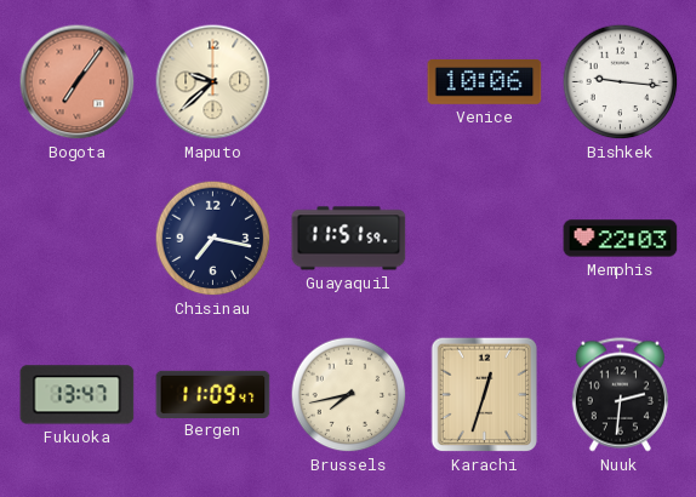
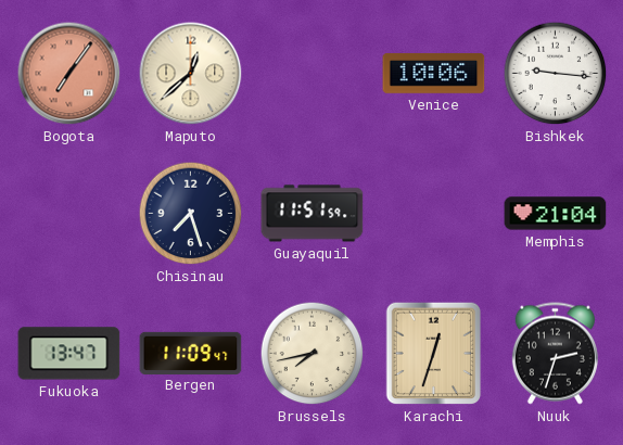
Maputo: 9:38 -> 12:38
Chisinau: 7:17 -> 7:27
Memphis: 22:03 -> 21:04
Nuuk: 2:31 -> 2:33
